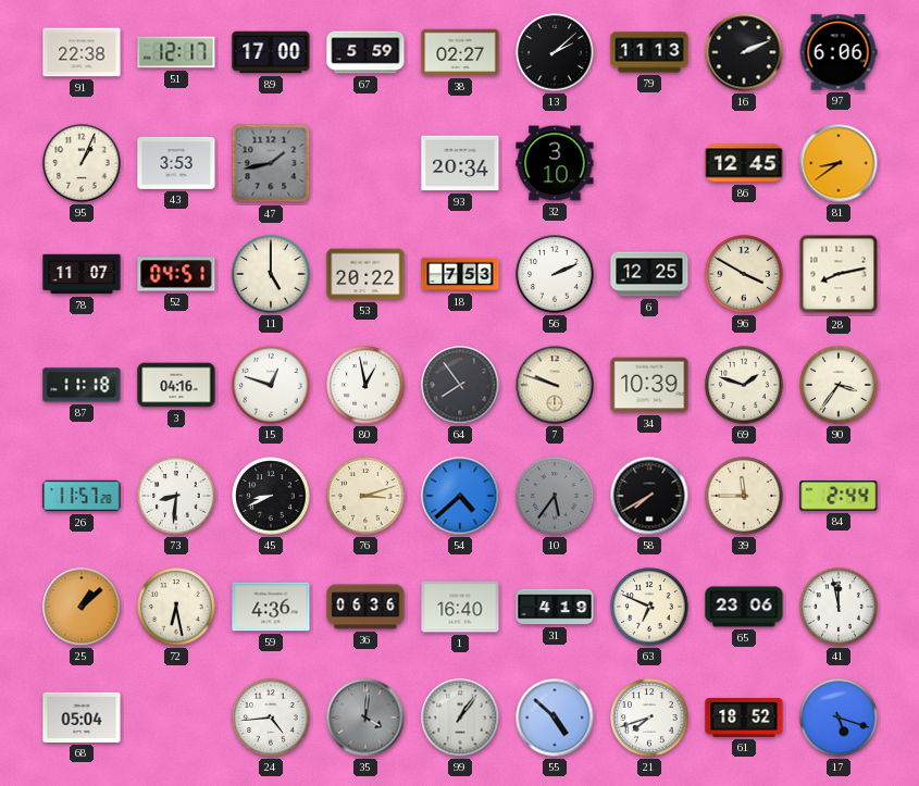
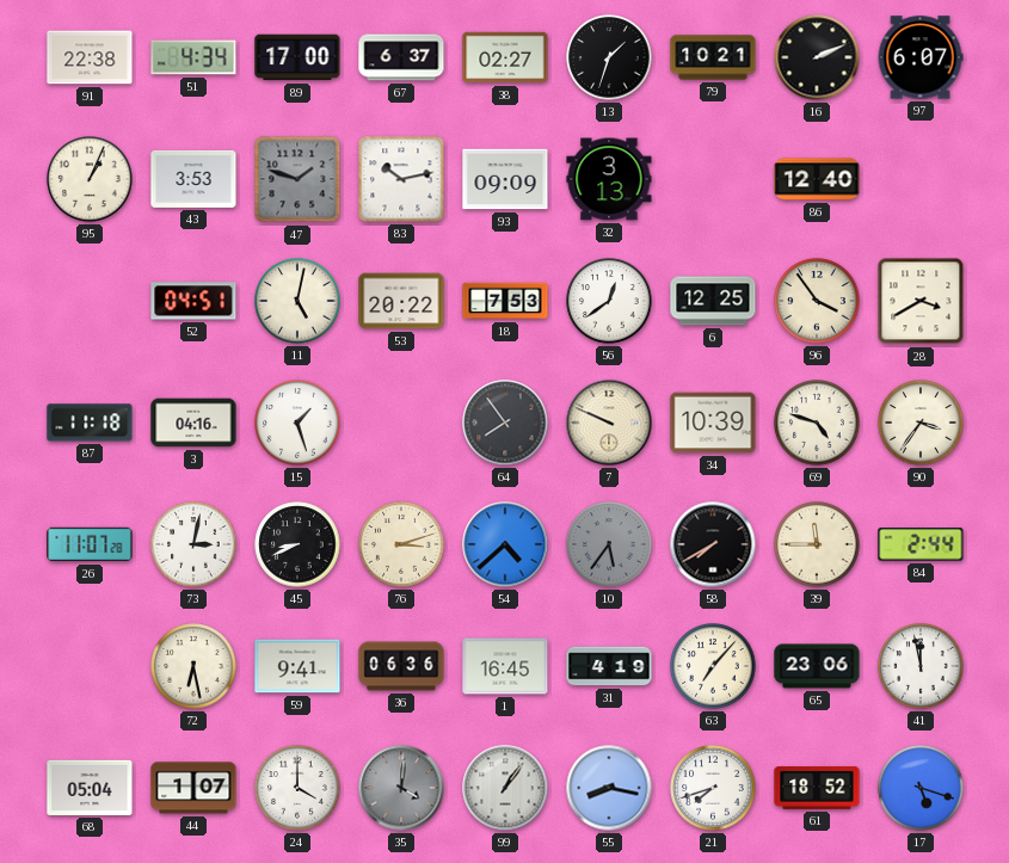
51: 12:17 -> 4:34
67: 5:59 -> 6:37
13: 2:08 -> 1:33
79: 11:13 -> 10:21
97: 6:06 -> 6:07
47: 1:43 -> 1:48
83: none -> 10:13
93: 20:34 -> 09:09
32: 3:10 -> 3:13
86: 12:45 -> 12:40
81: 8:39 -> none
78: 11:07 -> none
11: 5:00 -> 5:02
56: 2:11 -> 12:39
96: 3:50 -> 3:54
28: 8:13 -> 3:40
15: 12:48 -> 1:27
80: 12:58 -> none
7: 9:48 -> 9:49
69: 1:48 -> 4:48
26: 11:57 -> 11:07
73: 8:31 -> 3:02
25: 1:08 -> none
59: 4:36 -> 9:41
1: 16:40 -> 16:45
63: 6:49 -> 7:07
44: none -> 1:07
24: 4:44 -> 4:00
55: 4:52 -> 8:17
